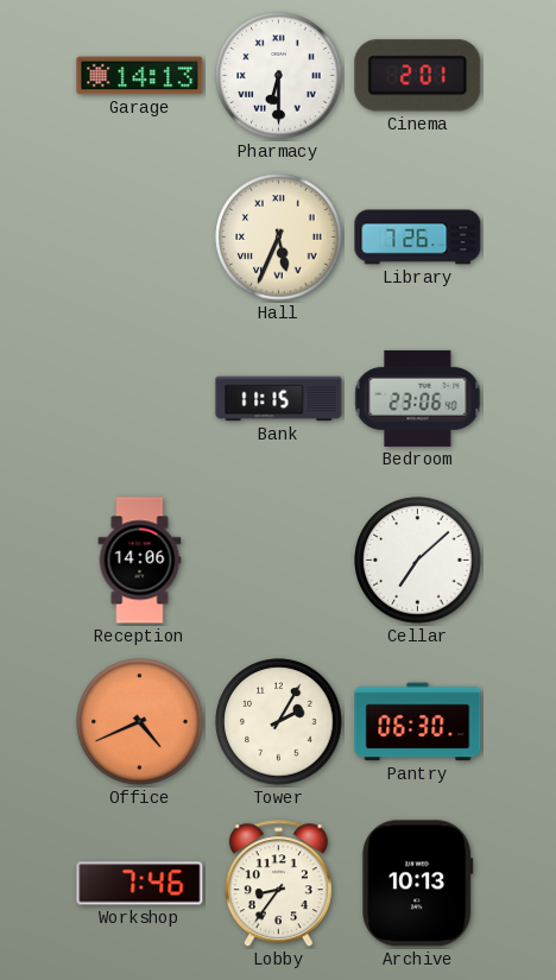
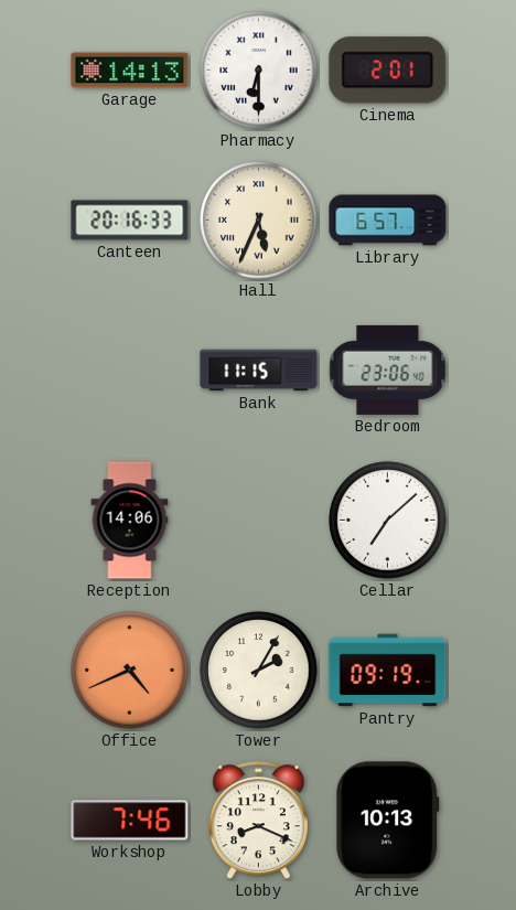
Canteen: none -> 20:16
Library: 7:26 -> 6:57
Pantry: 06:30 -> 09:19
Lobby: 8:36 -> 8:19
